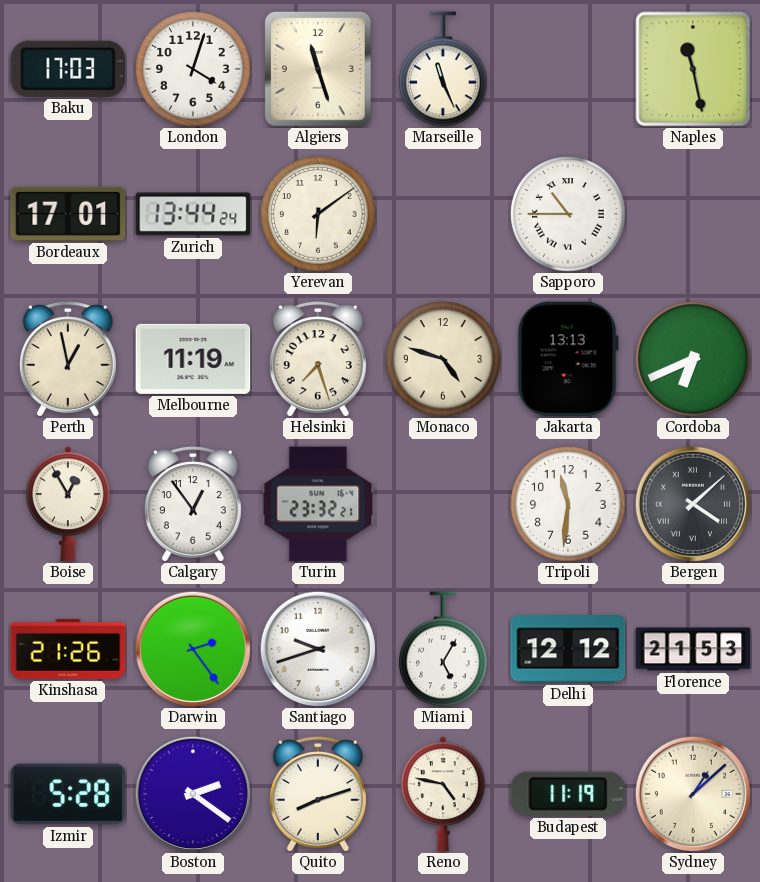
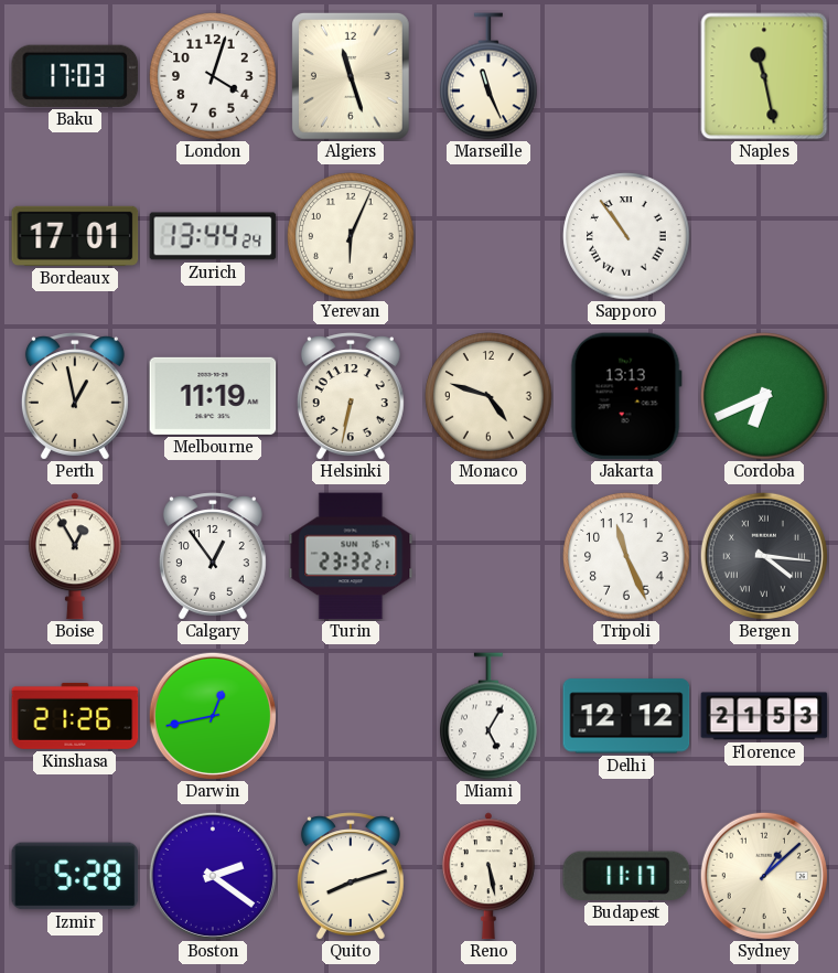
Yerevan: 6:09 -> 6:04
Sapporo: 10:45 -> 10:54
Helsinki: 7:27 -> 6:32
Tripoli: 11:31 -> 11:26
Bergen: 4:08 -> 4:16
Darwin: 2:24 -> 12:43
Santiago: 9:42 -> none
Reno: 4:47 -> 5:28
Budapest: 11:19 -> 11:17
